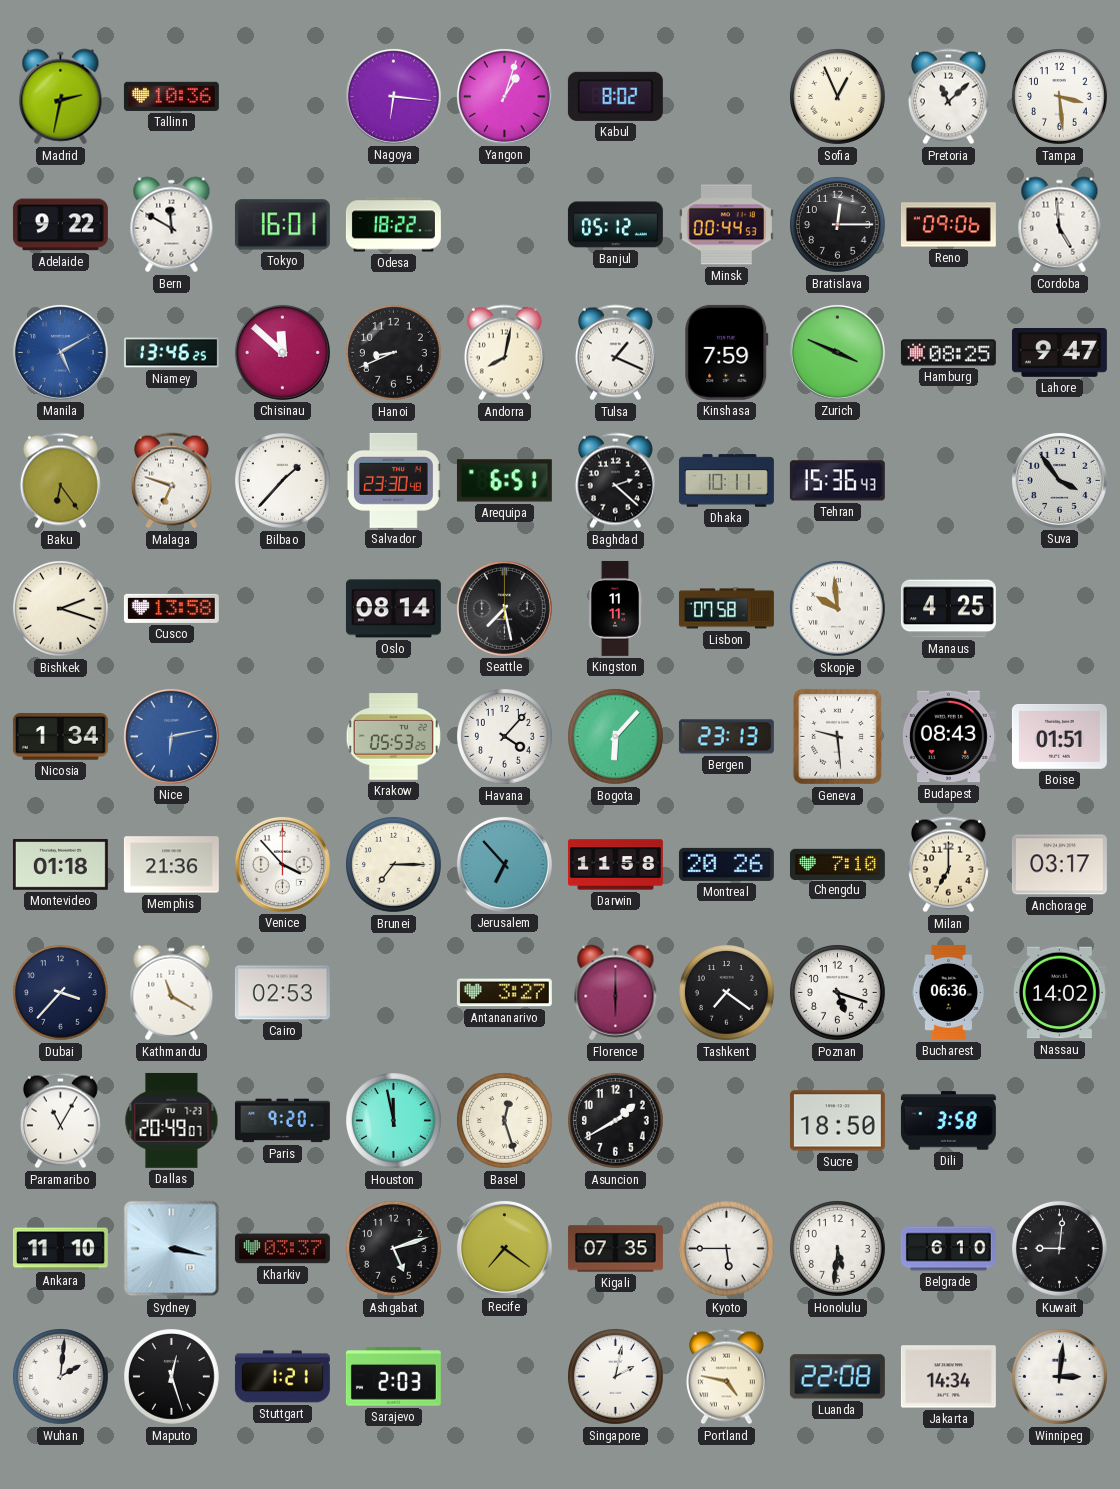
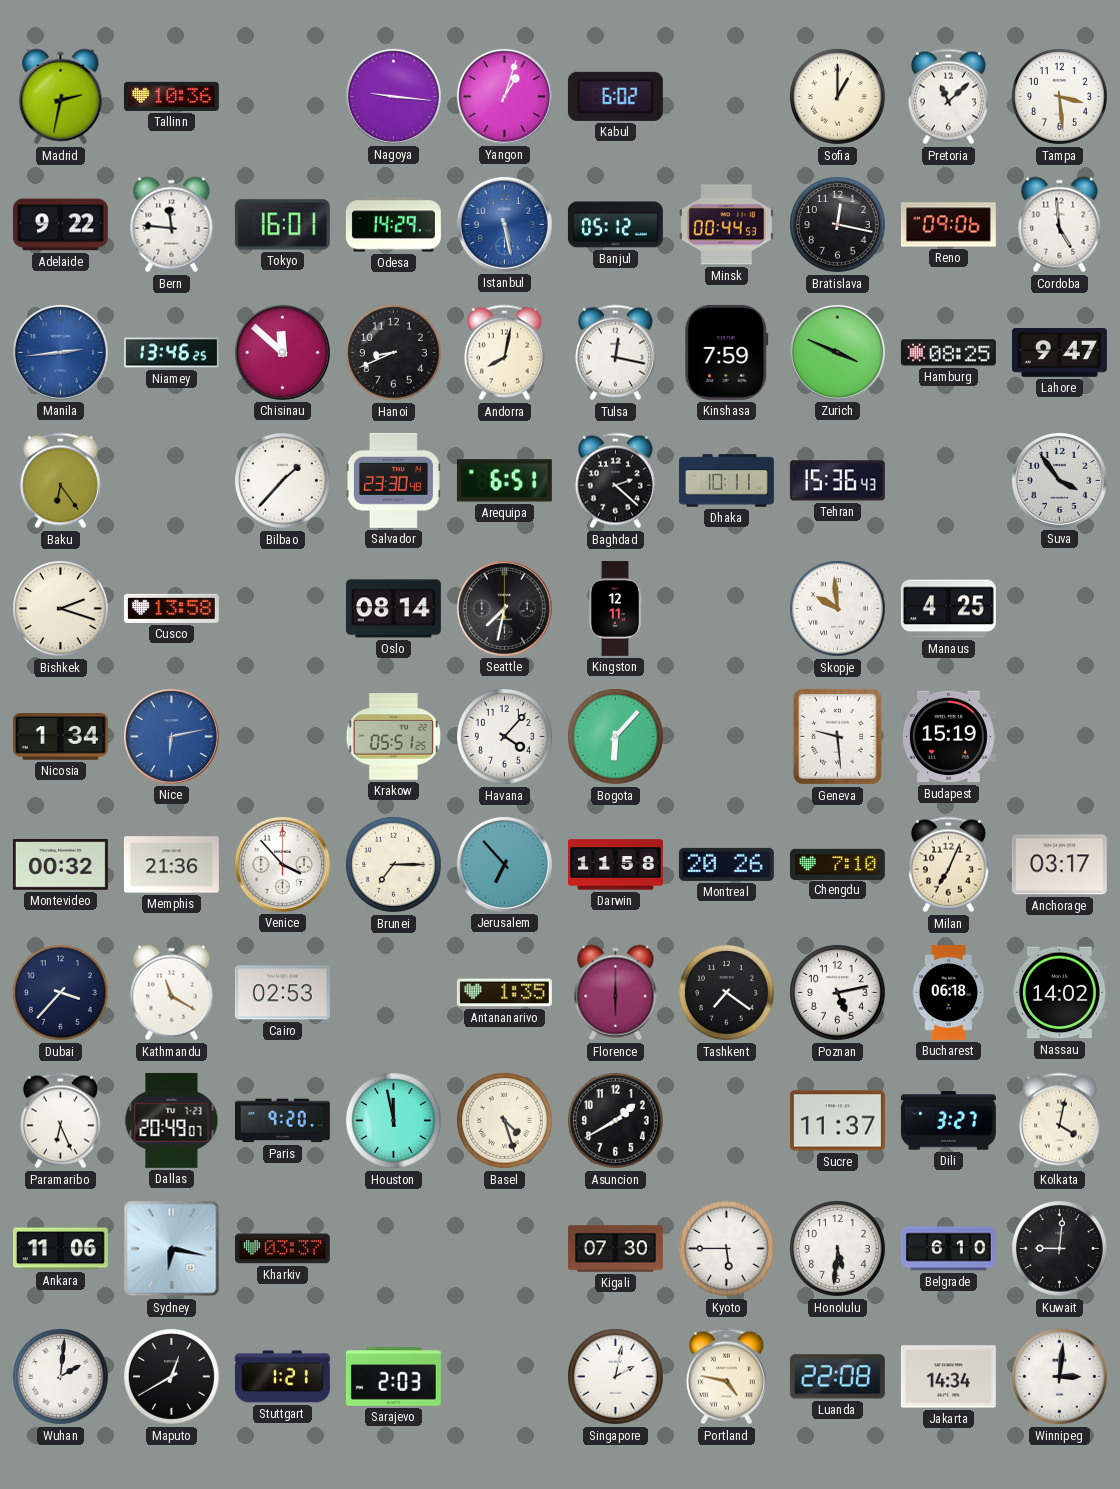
Nagoya: 6:16 -> 9:16
Kabul: 8:02 -> 6:02
Sofia: 12:56 -> 1:00
Bern: 11:50 -> 11:46
Odesa: 18:22 -> 14:29
Istanbul: none -> 5:28
Bratislava: 12:15 -> 12:17
Manila: 5:10 -> 2:44
Tulsa: 1:19 -> 12:17
Malaga: 6:48 -> none
Seattle: 7:28 -> 7:32
Kingston: 11:11 -> 12:11
Lisbon: 07:58 -> none
Krakow: 05:53 -> 05:51
Bergen: 23:13 -> none
Budapest: 08:43 -> 15:19
Boise: 01:51 -> none
Montevideo: 01:18 -> 00:32
Milan: 7:00 -> 7:04
Antananarivo: 3:27 -> 1:35
Poznan: 5:18 -> 5:13
Bucharest: 06:36 -> 06:18
Paramaribo: 11:05 -> 6:26
Basel: 12:27 -> 4:27
Sucre: 18:50 -> 11:37
Dili: 3:58 -> 3:27
Kolkata: none -> 4:02
Ankara: 11:10 -> 11:06
Sydney: 3:17 -> 6:17
Ashgabat: 5:12 -> none
Recife: 7:21 -> none
Kigali: 07:35 -> 07:30
Maputo: 12:27 -> 12:40
